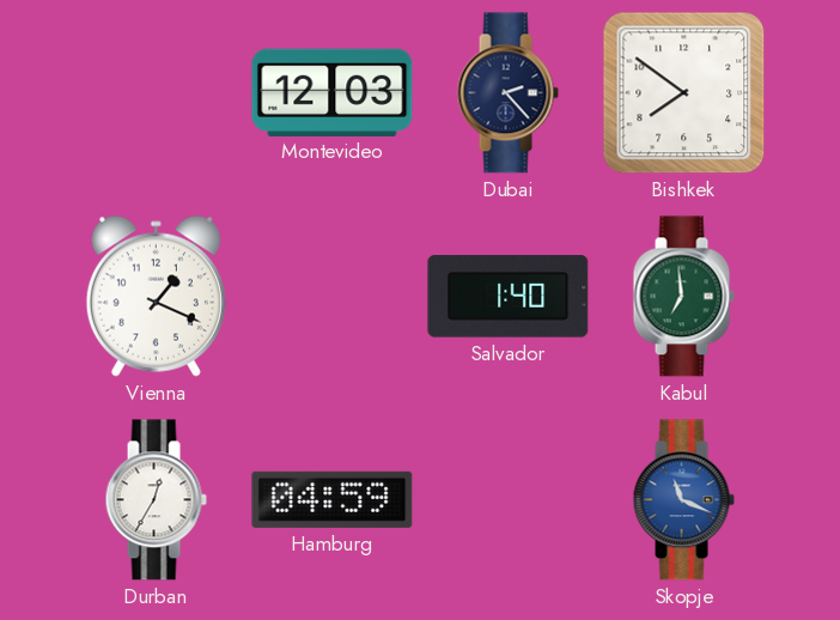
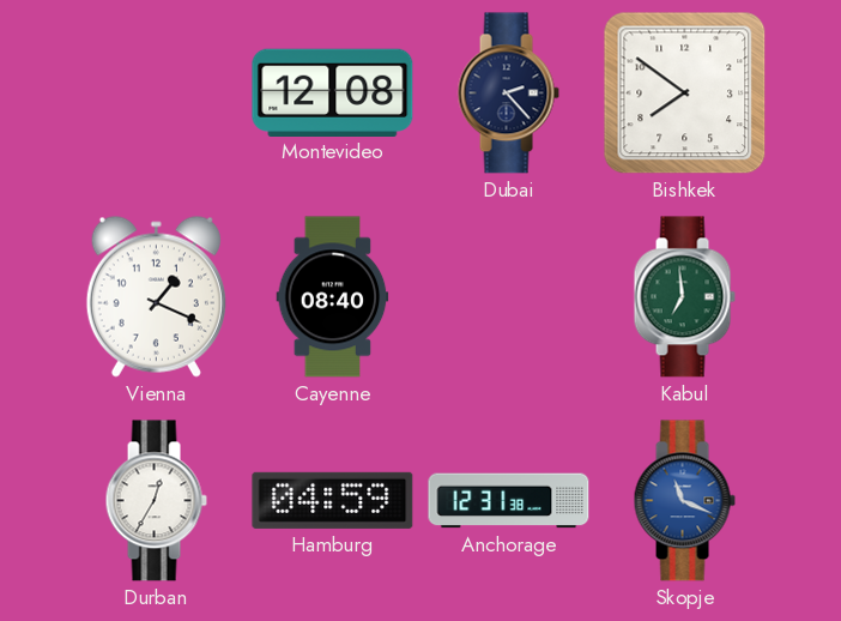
Montevideo: 12:03 -> 12:08
Cayenne: none -> 08:40
Salvador: 1:40 -> none
Anchorage: none -> 12:31
